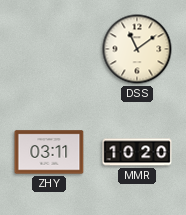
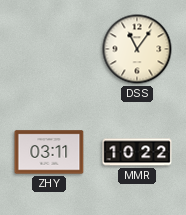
DSS: 11:09 -> 11:06
MMR: 10:20 -> 10:22
